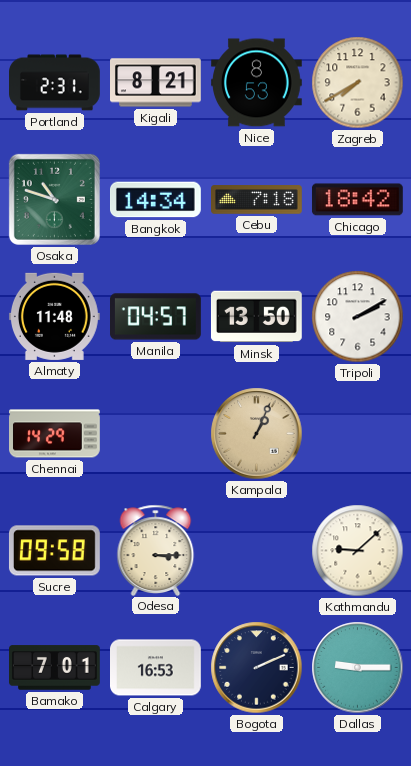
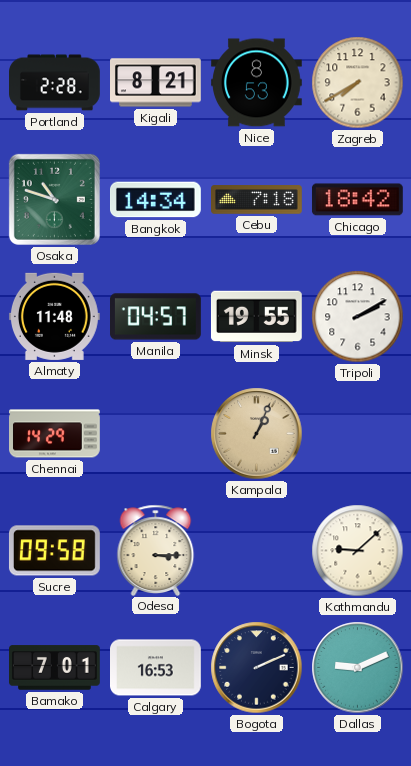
Portland: 2:31 -> 2:28
Minsk: 13:50 -> 19:55
Dallas: 9:15 -> 9:11
